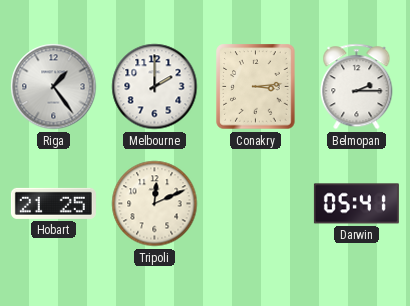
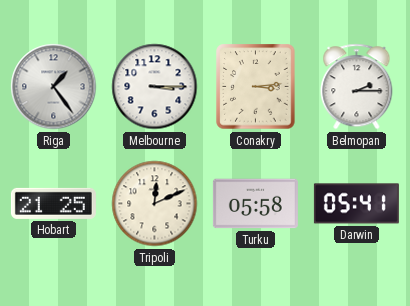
Melbourne: 2:00 -> 3:15
Turku: none -> 05:58
